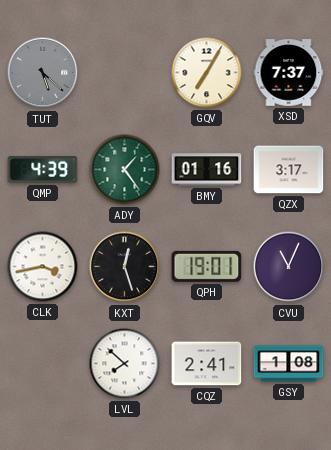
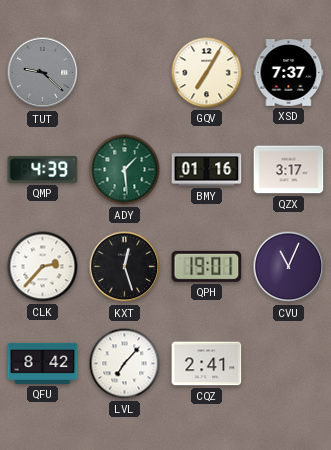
TUT: 5:22 -> 9:22
ADY: 1:24 -> 1:29
CLK: 3:43 -> 2:37
QFU: none -> 8:42
LVL: 7:52 -> 7:07
GSY: 1:08 -> none
